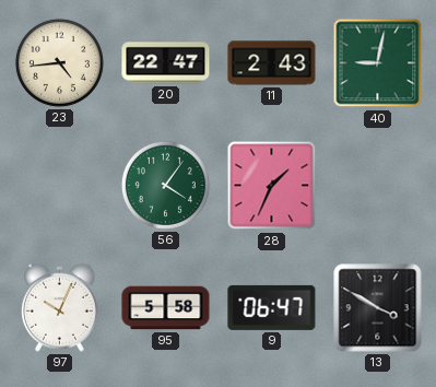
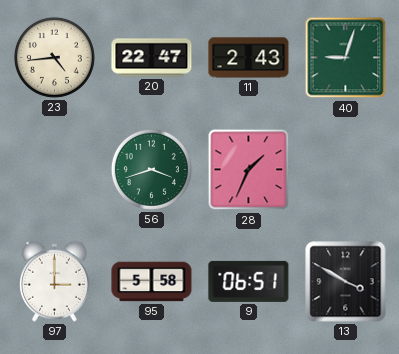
40: 9:02 -> 9:03
56: 4:06 -> 3:42
97: 10:04 -> 3:00
9: 06:47 -> 06:51
